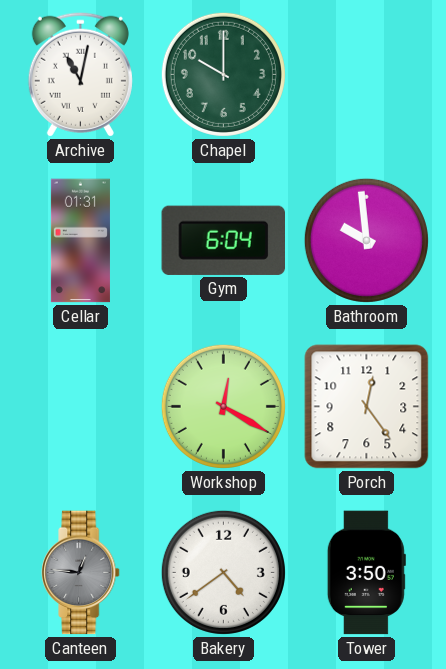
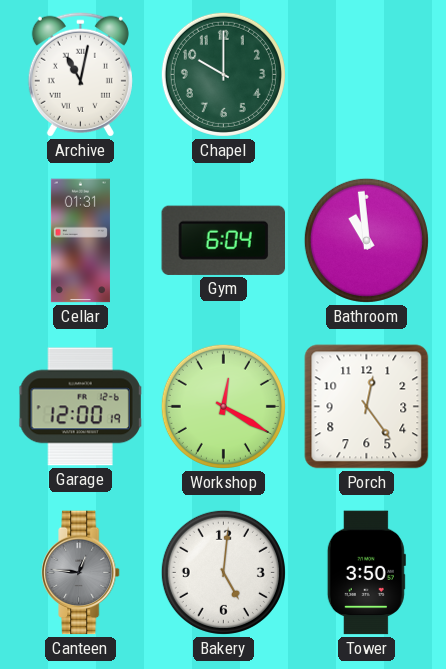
Bathroom: 9:59 -> 10:59
Garage: none -> 12:00
Bakery: 4:39 -> 5:01
